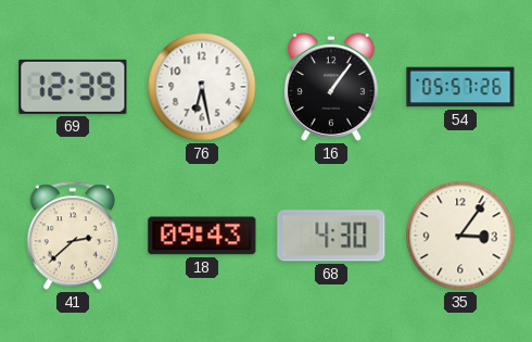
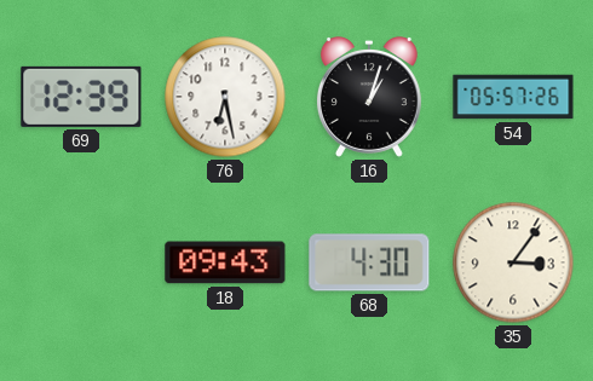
16: 1:06 -> 1:03
41: 2:38 -> none
